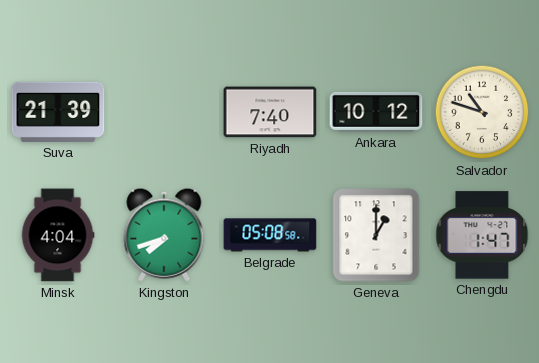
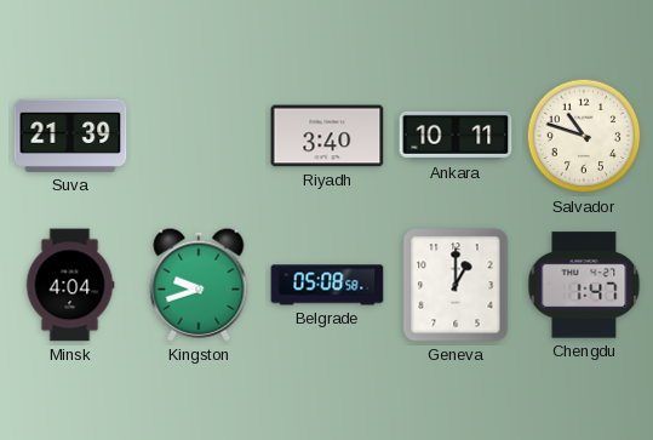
Riyadh: 7:40 -> 3:40
Ankara: 10:12 -> 10:11
Kingston: 7:42 -> 9:42
